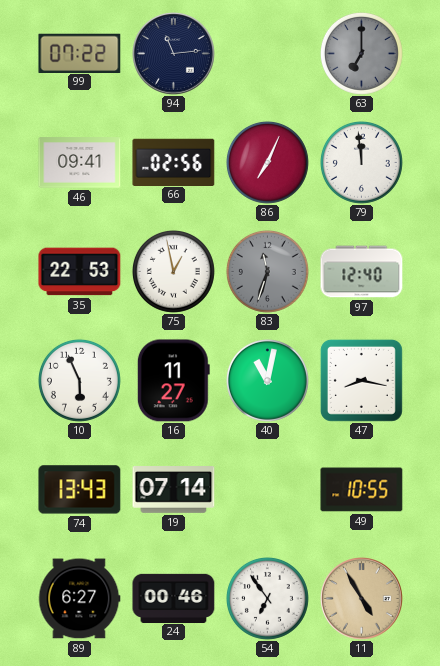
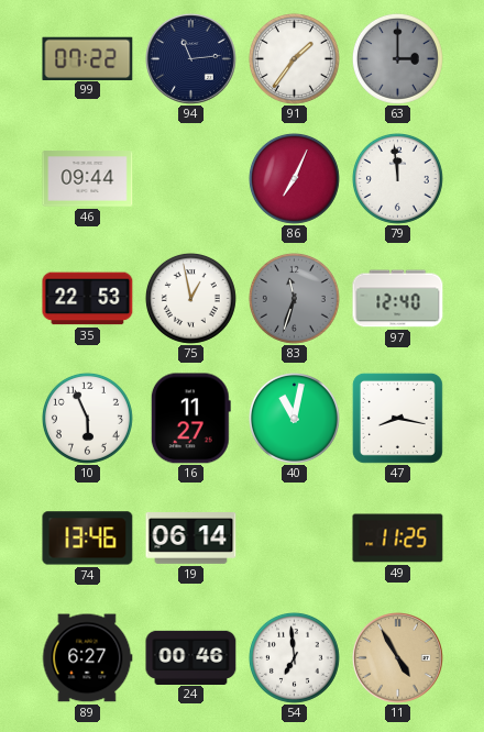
91: none -> 1:36
63: 7:00 -> 3:00
46: 09:41 -> 09:44
66: 02:56 -> none
74: 13:43 -> 13:46
19: 07:14 -> 06:14
49: 10:55 -> 11:25
54: 6:54 -> 6:59
